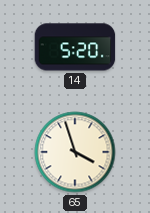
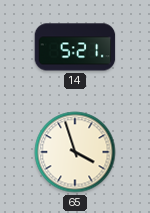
14: 5:20 -> 5:21
